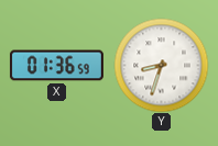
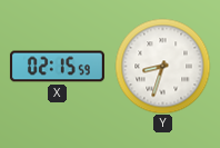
X: 01:36 -> 02:15
